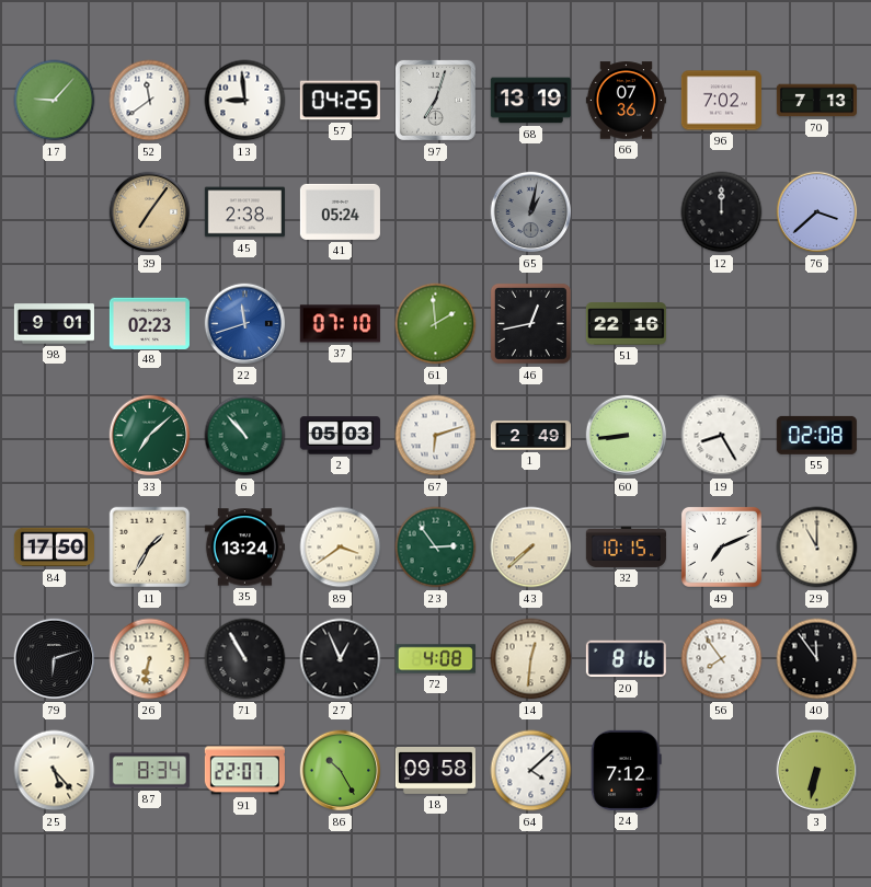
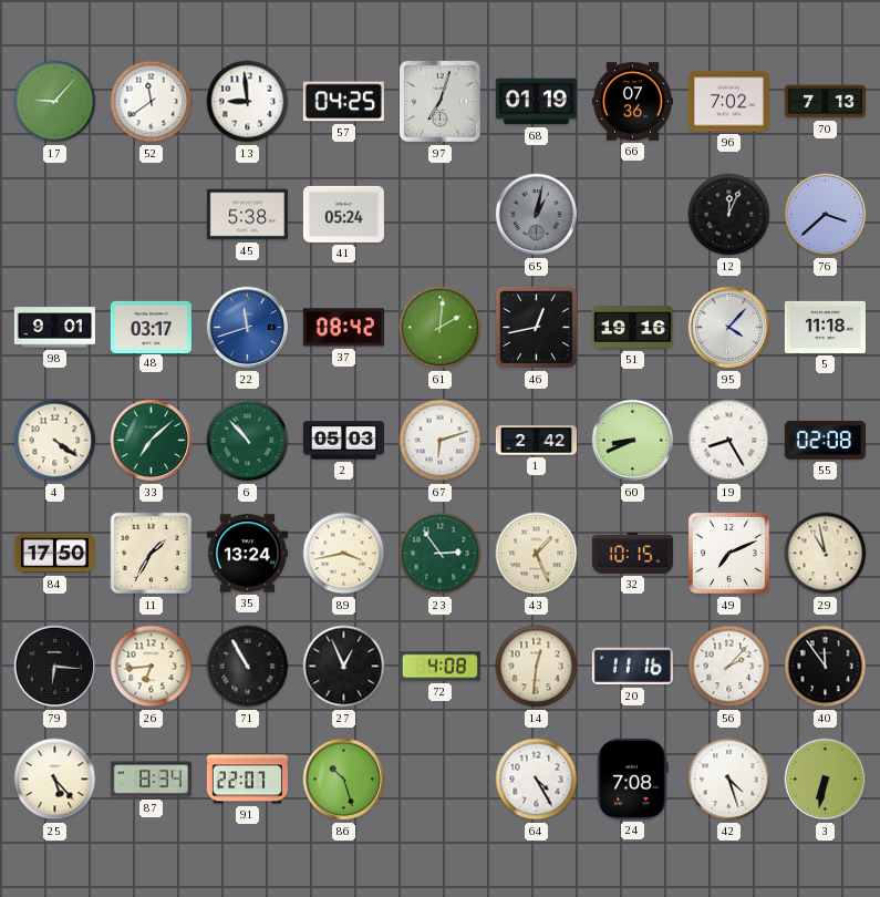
68: 13:19 -> 01:19
39: 7:06 -> none
45: 2:38 -> 5:38
12: 12:00 -> 12:04
48: 02:23 -> 03:17
37: 07:10 -> 08:42
61: 1:59 -> 2:01
51: 22:16 -> 19:16
95: none -> 4:07
5: none -> 11:18
4: none -> 4:21
1: 2:49 -> 2:42
60: 8:44 -> 8:41
89: 3:39 -> 3:43
43: 7:38 -> 1:26
29: 11:00 -> 10:58
79: 6:12 -> 6:16
26: 6:32 -> 6:44
20: 8:16 -> 11:16
56: 7:54 -> 2:07
86: 10:25 -> 10:27
18: 09:58 -> none
64: 4:08 -> 4:25
24: 7:12 -> 7:08
42: none -> 4:27
